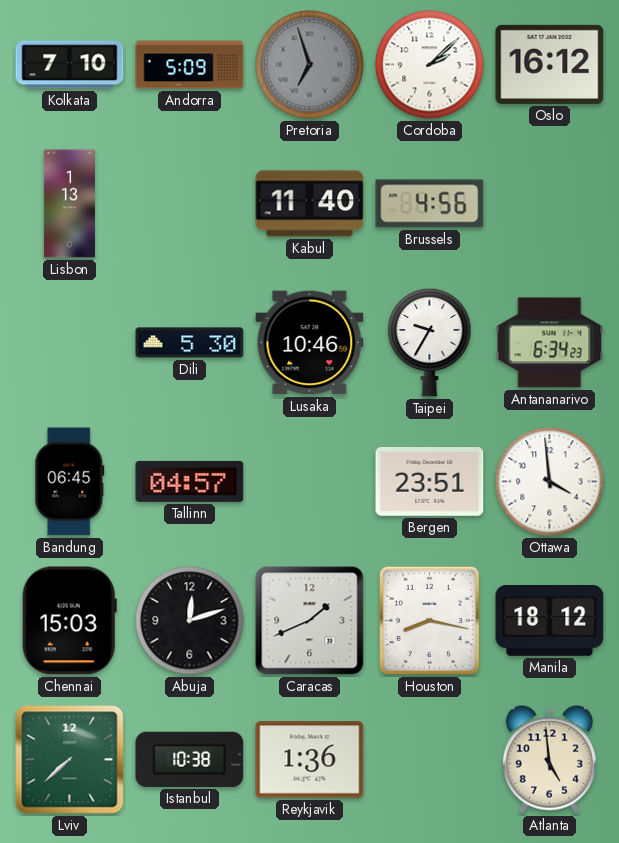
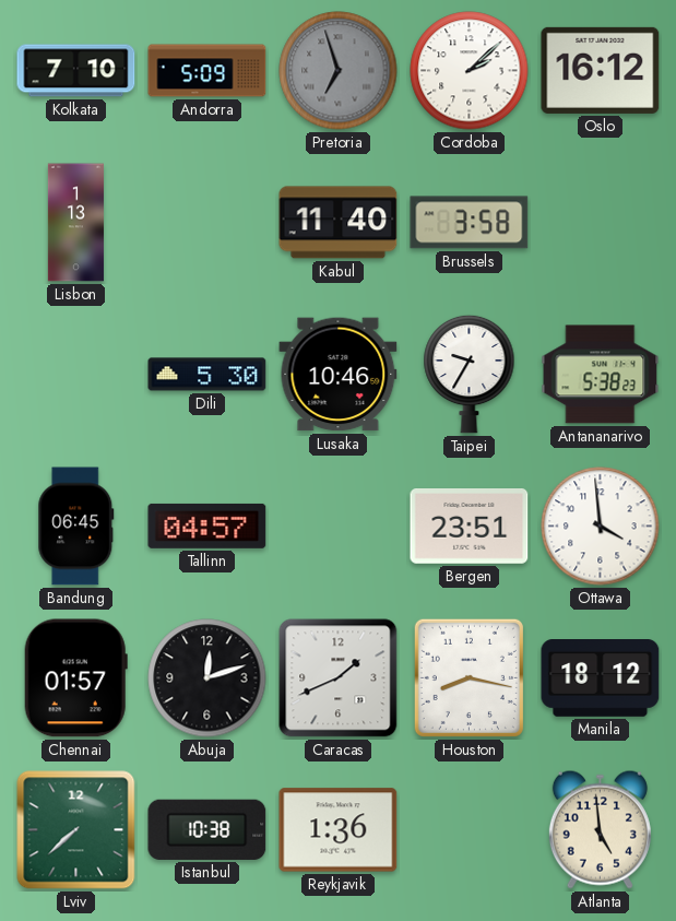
Brussels: 4:56 -> 3:58
Antananarivo: 6:34 -> 5:38
Chennai: 15:03 -> 01:57
